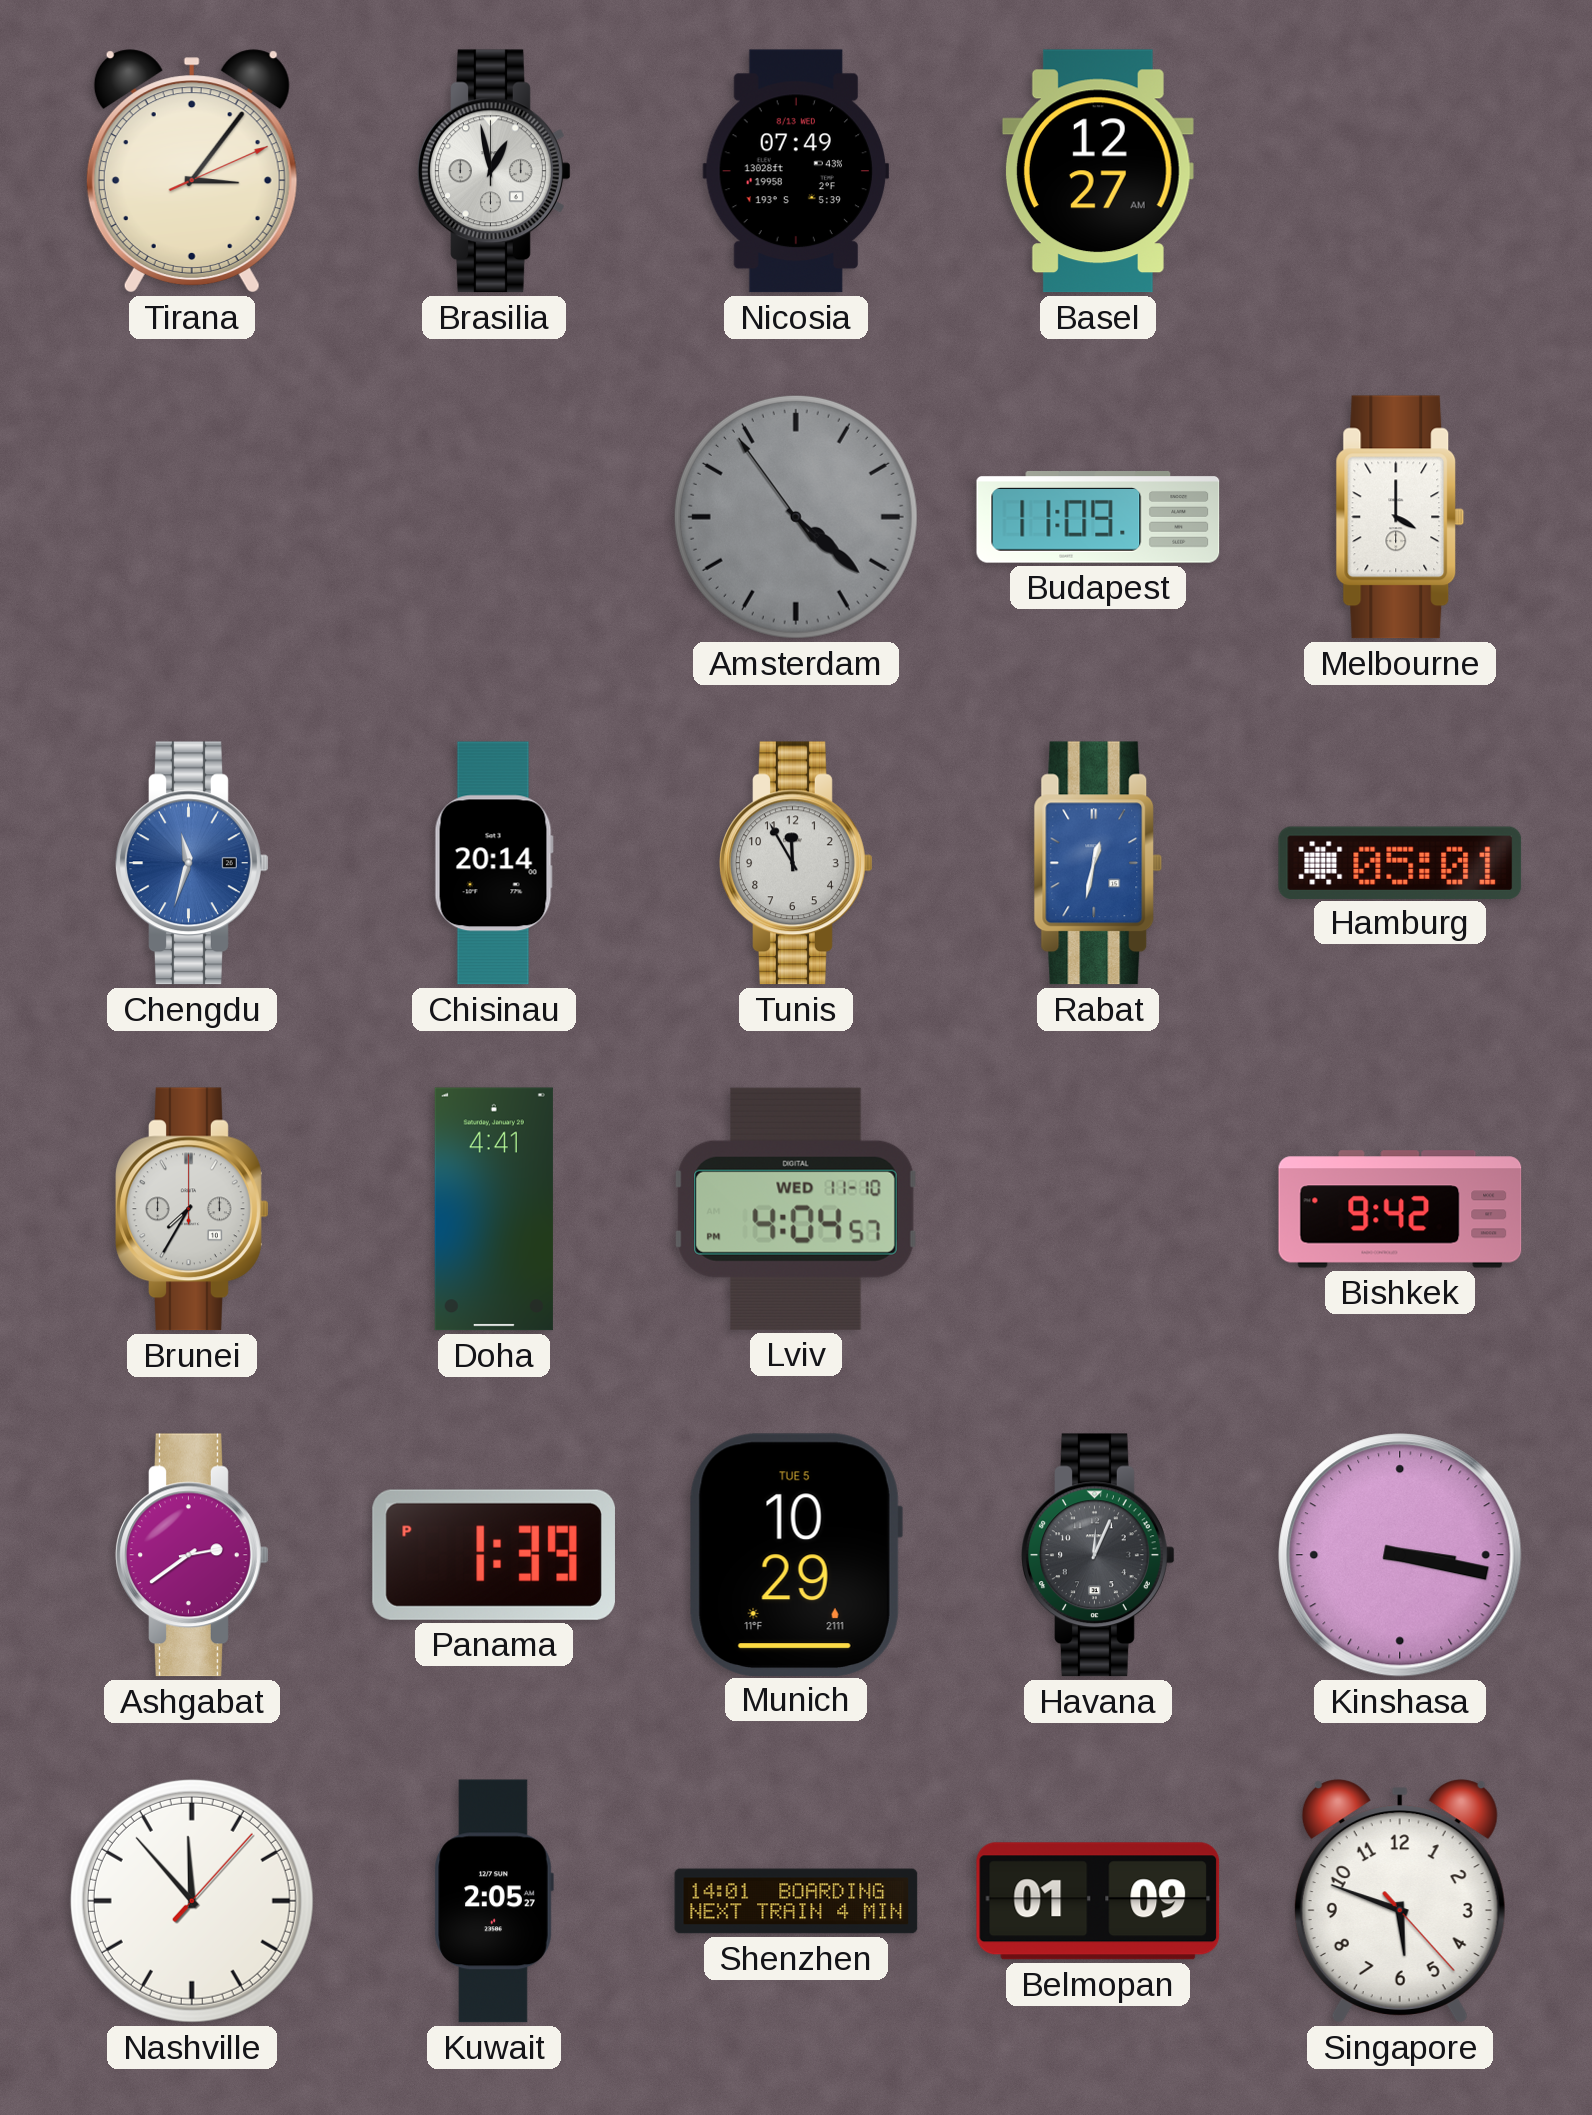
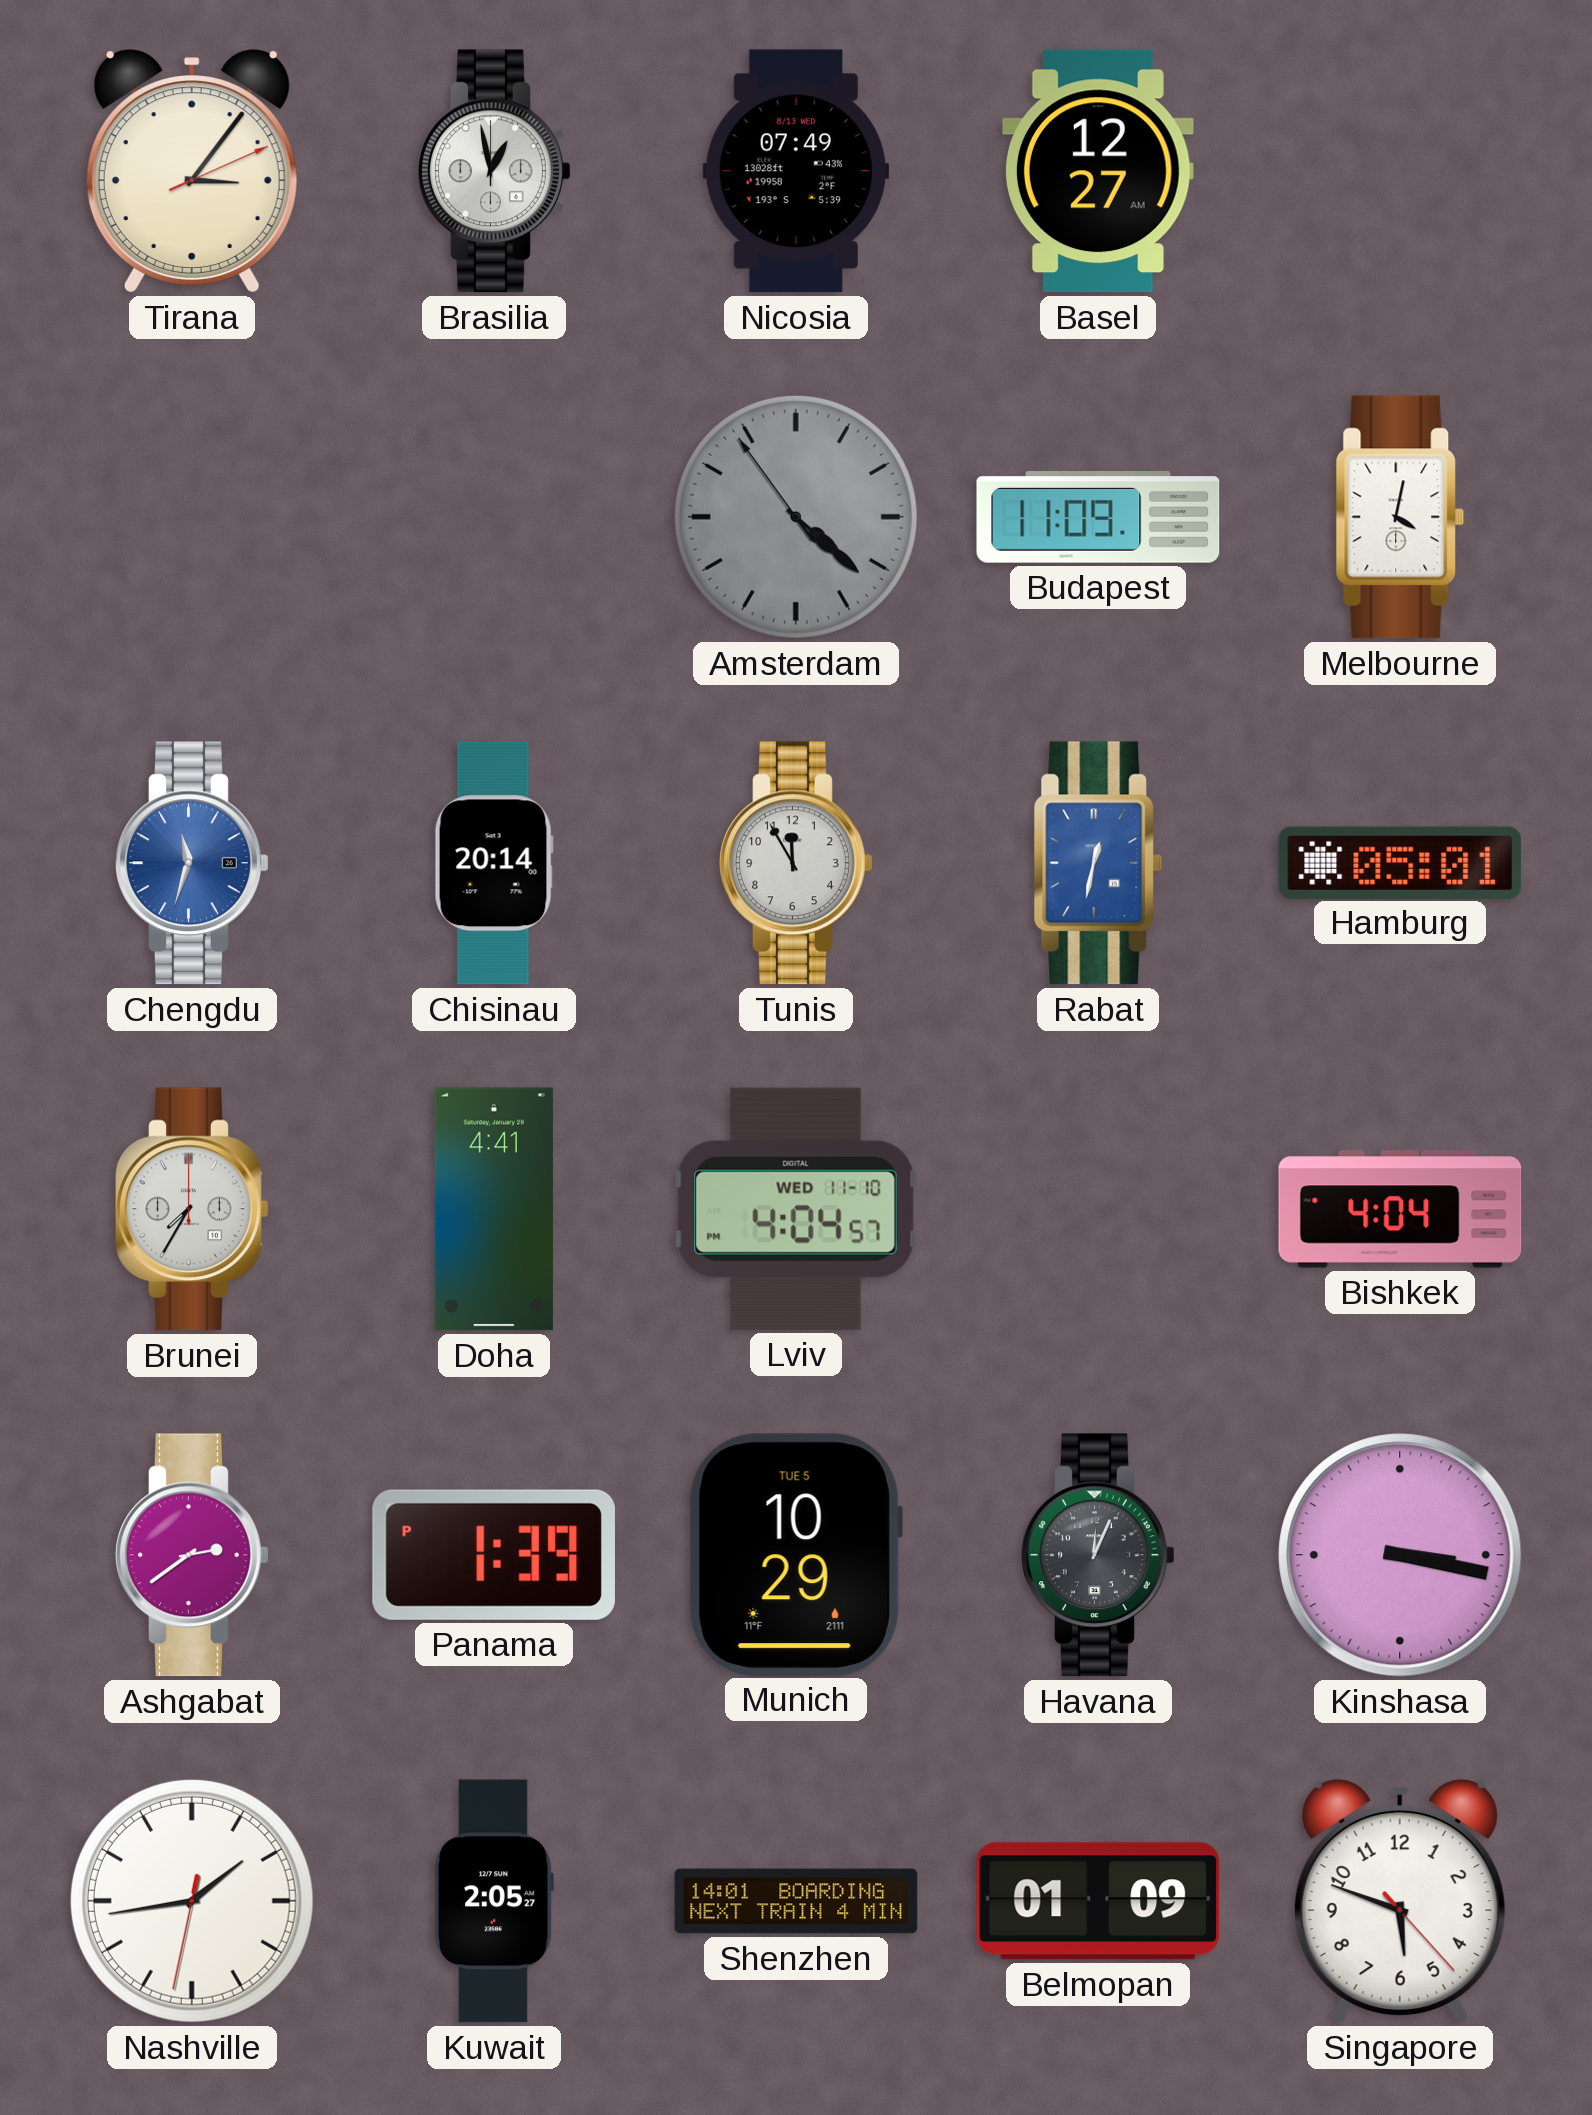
Melbourne: 4:00 -> 4:02
Bishkek: 9:42 -> 4:04
Nashville: 11:53 -> 1:43
